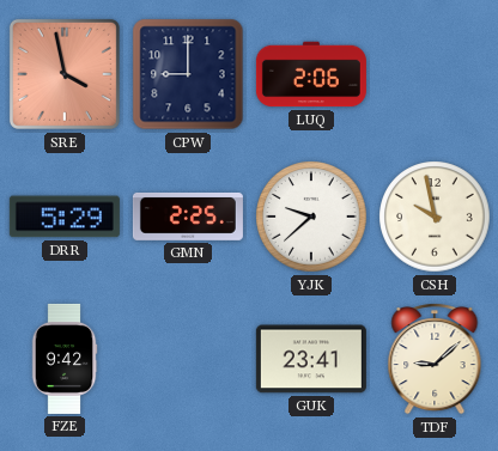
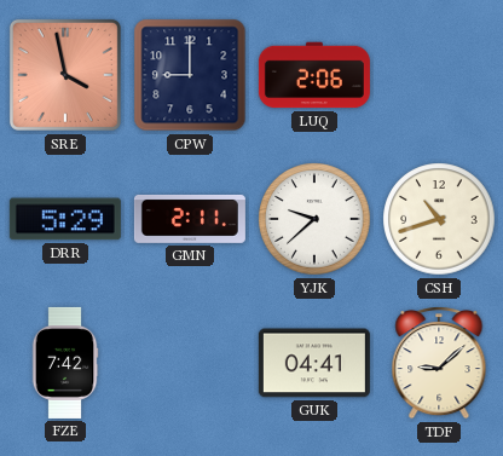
GMN: 2:25 -> 2:11
CSH: 9:58 -> 10:42
FZE: 9:42 -> 7:42
GUK: 23:41 -> 04:41
